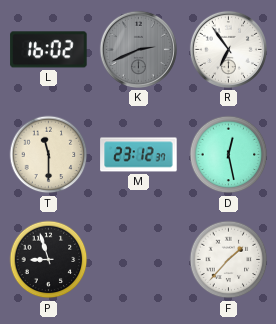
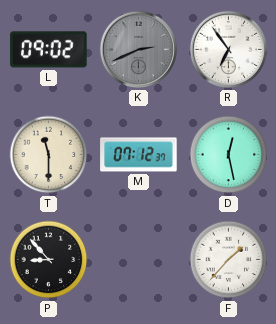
L: 16:02 -> 09:02
M: 23:12 -> 07:12
P: 8:57 -> 8:53
